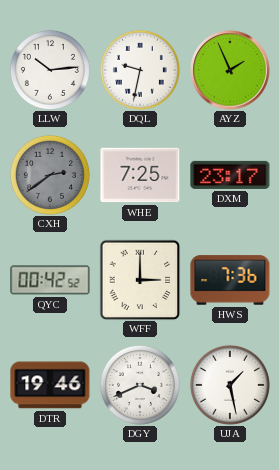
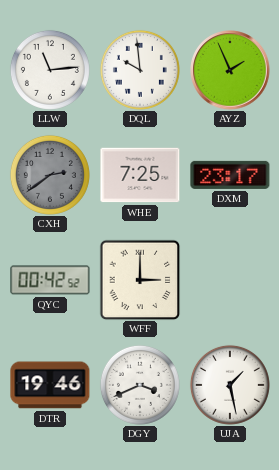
LLW: 10:14 -> 11:14
DQL: 9:32 -> 9:59
HWS: 7:36 -> none
